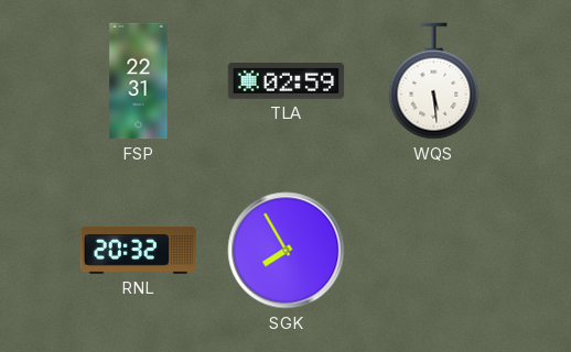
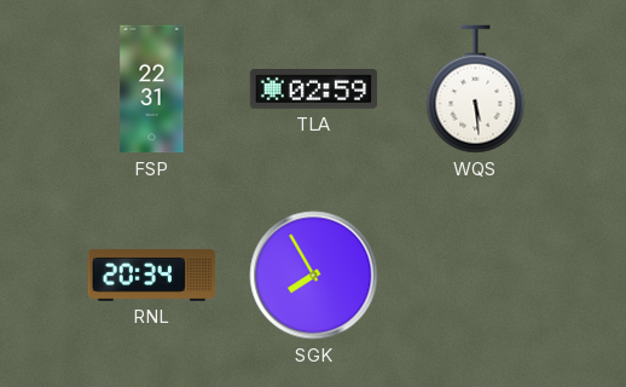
RNL: 20:32 -> 20:34
